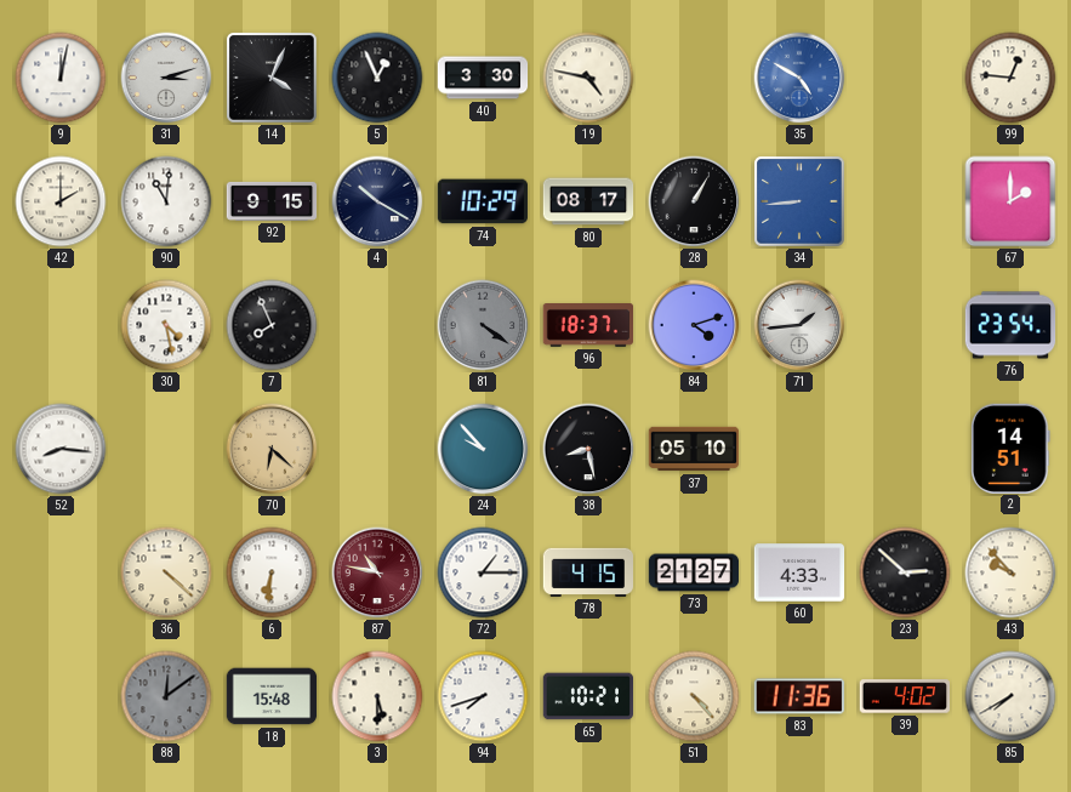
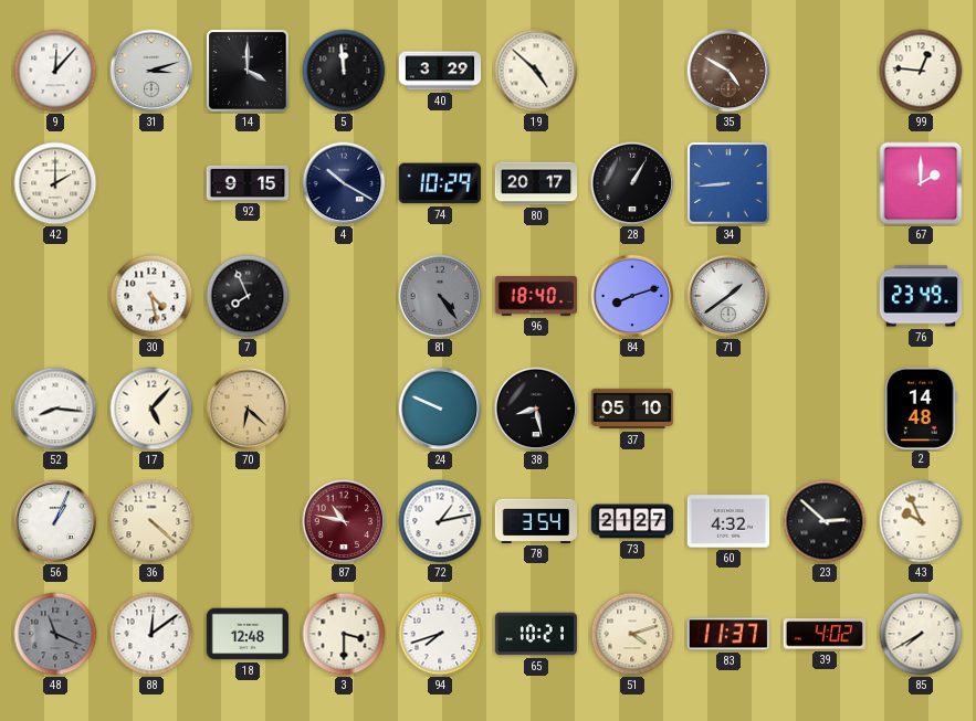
9: 12:02 -> 12:07
14: 4:04 -> 4:00
5: 12:56 -> 11:59
40: 3:30 -> 3:29
19: 4:47 -> 4:52
35 dial: blue -> brown
90: 11:01 -> none
80: 08:17 -> 20:17
81: 4:21 -> 4:24
96: 18:37 -> 18:40
84: 4:12 -> 8:12
71: 1:44 -> 1:39
76: 23:54 -> 23:49
17: none -> 5:07
24: 9:53 -> 9:49
2: 14:51 -> 14:48
56: none -> 1:04
6: 6:31 -> none
72: 1:15 -> 1:13
78: 4:15 -> 3:54
60: 4:33 -> 4:32
43: 9:53 -> 9:56
48: none -> 11:19
88 dial: grey -> white
18: 15:48 -> 12:48
3: 5:30 -> 3:30
51: 4:23 -> 4:12
83: 11:36 -> 11:37
